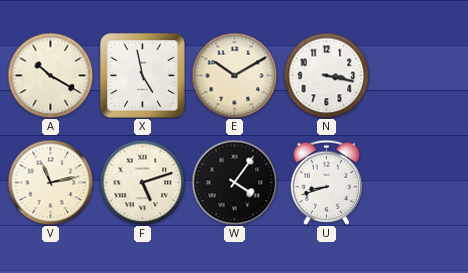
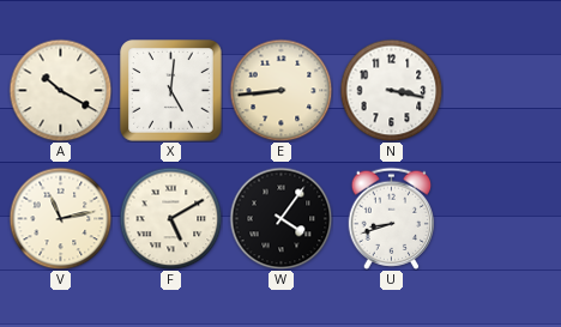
X: 4:58 -> 5:01
E: 10:10 -> 8:44
F: 5:12 -> 5:10
